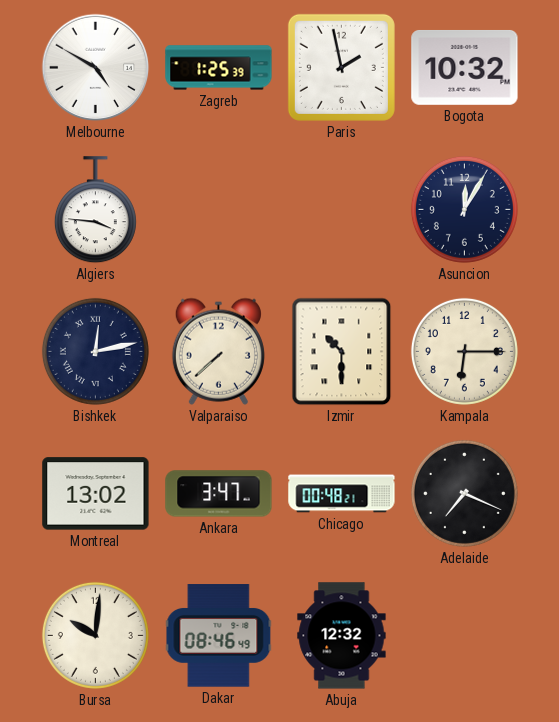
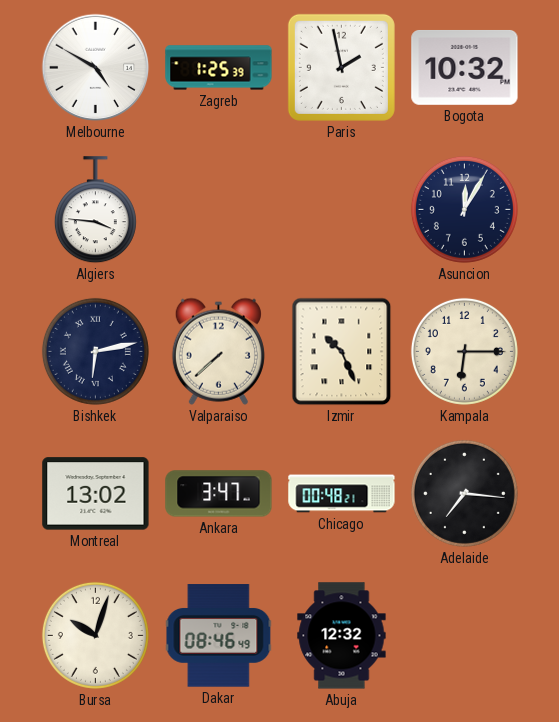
Bishkek: 12:13 -> 6:13
Izmir: 10:30 -> 10:26
Adelaide: 7:19 -> 7:16
Bursa: 10:01 -> 10:03
